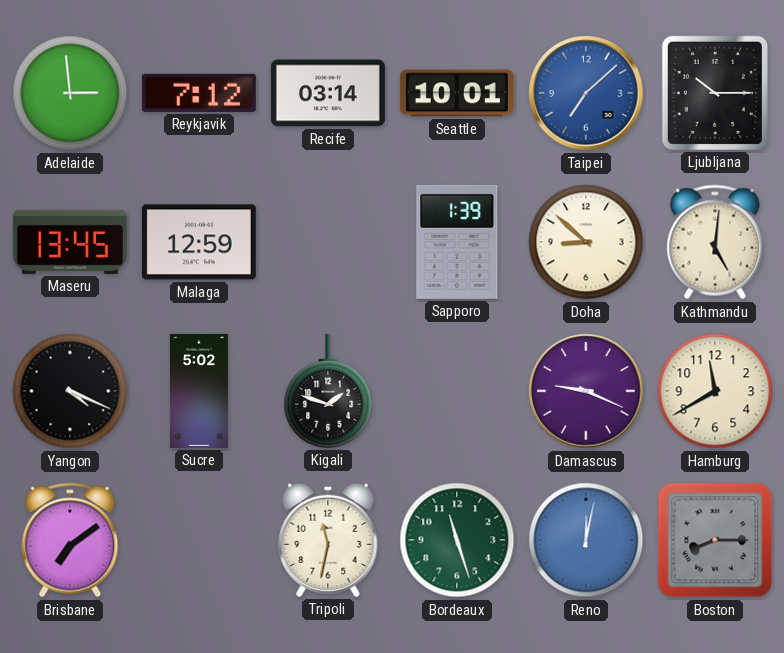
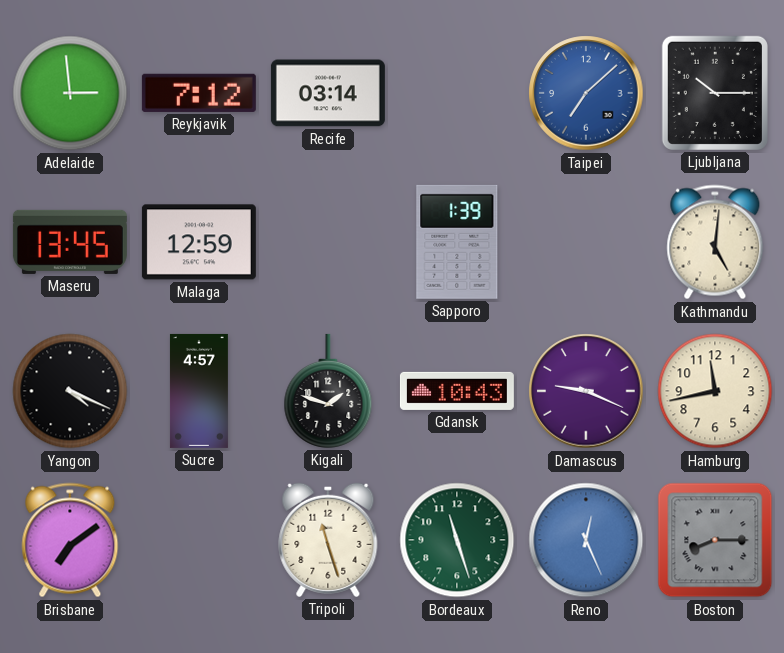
Seattle: 10:01 -> none
Doha: 8:52 -> none
Sucre: 5:02 -> 4:57
Gdansk: none -> 10:43
Hamburg: 11:40 -> 11:43
Tripoli: 11:32 -> 11:27
Reno: 12:02 -> 12:26
